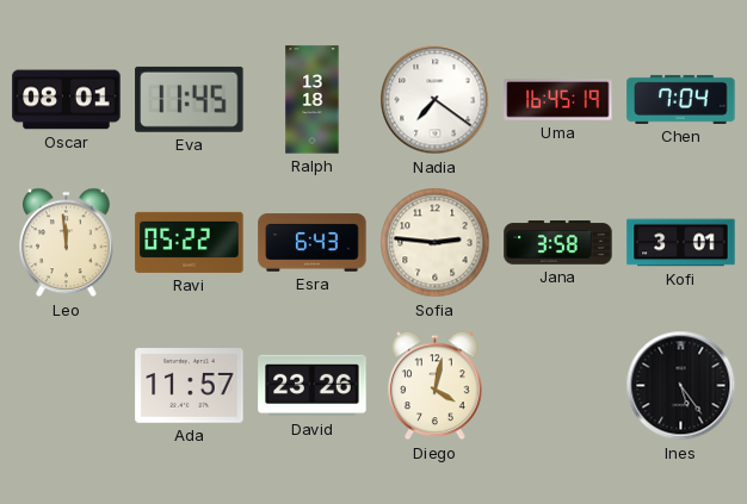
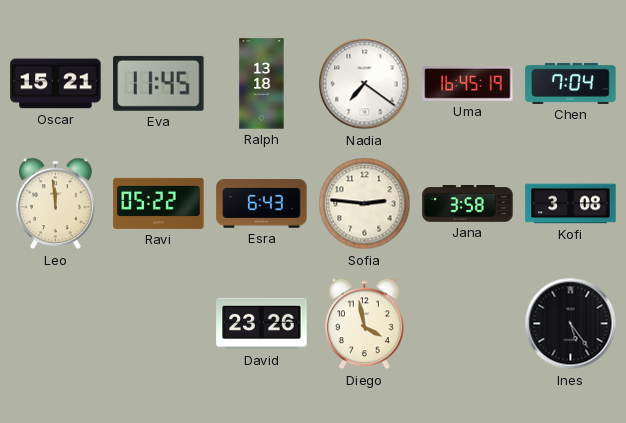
Oscar: 08:01 -> 15:21
Kofi: 3:01 -> 3:08
Ada: 11:57 -> none
Diego: 4:02 -> 3:58
